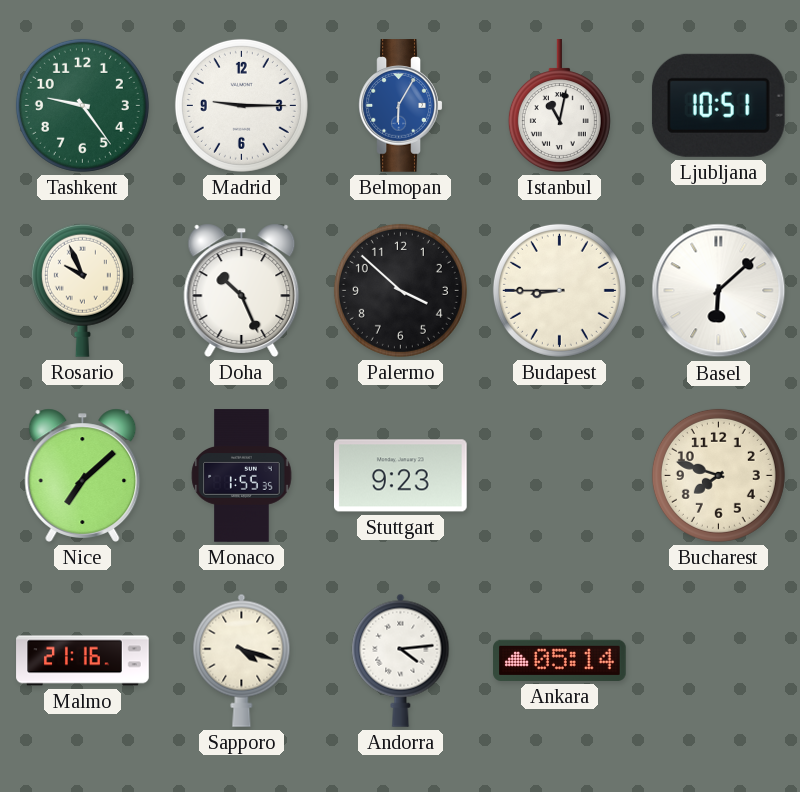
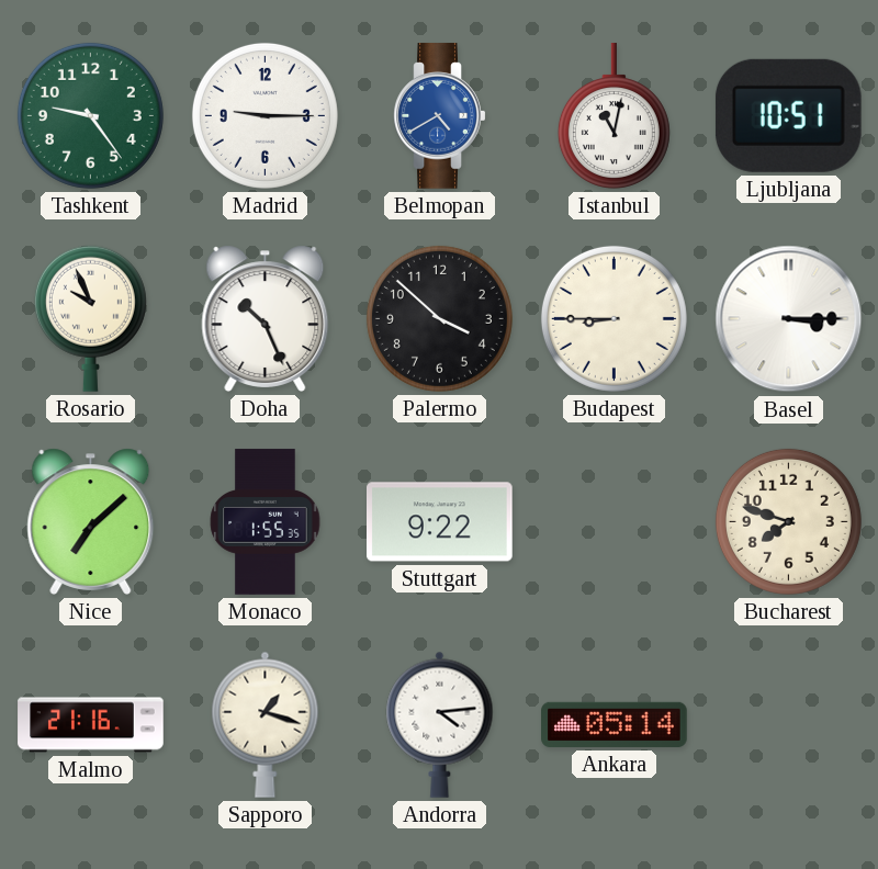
Belmopan: 6:05 -> 4:40
Basel: 6:08 -> 3:15
Stuttgart: 9:23 -> 9:22
Sapporo: 4:18 -> 1:18
